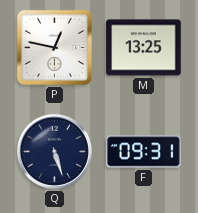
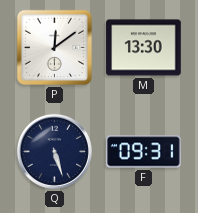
P: 12:47 -> 12:09
M: 13:25 -> 13:30
